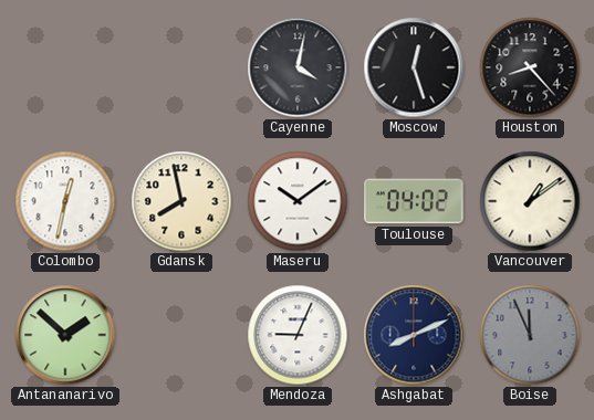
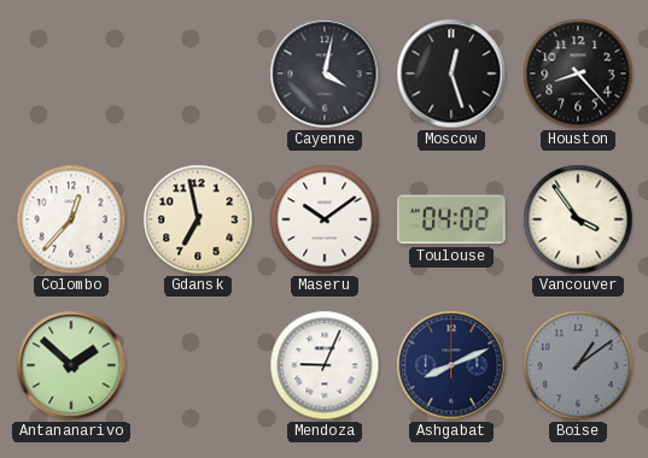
Colombo: 12:32 -> 12:37
Gdansk: 7:58 -> 6:58
Vancouver: 1:09 -> 3:54
Boise: 11:56 -> 1:09
